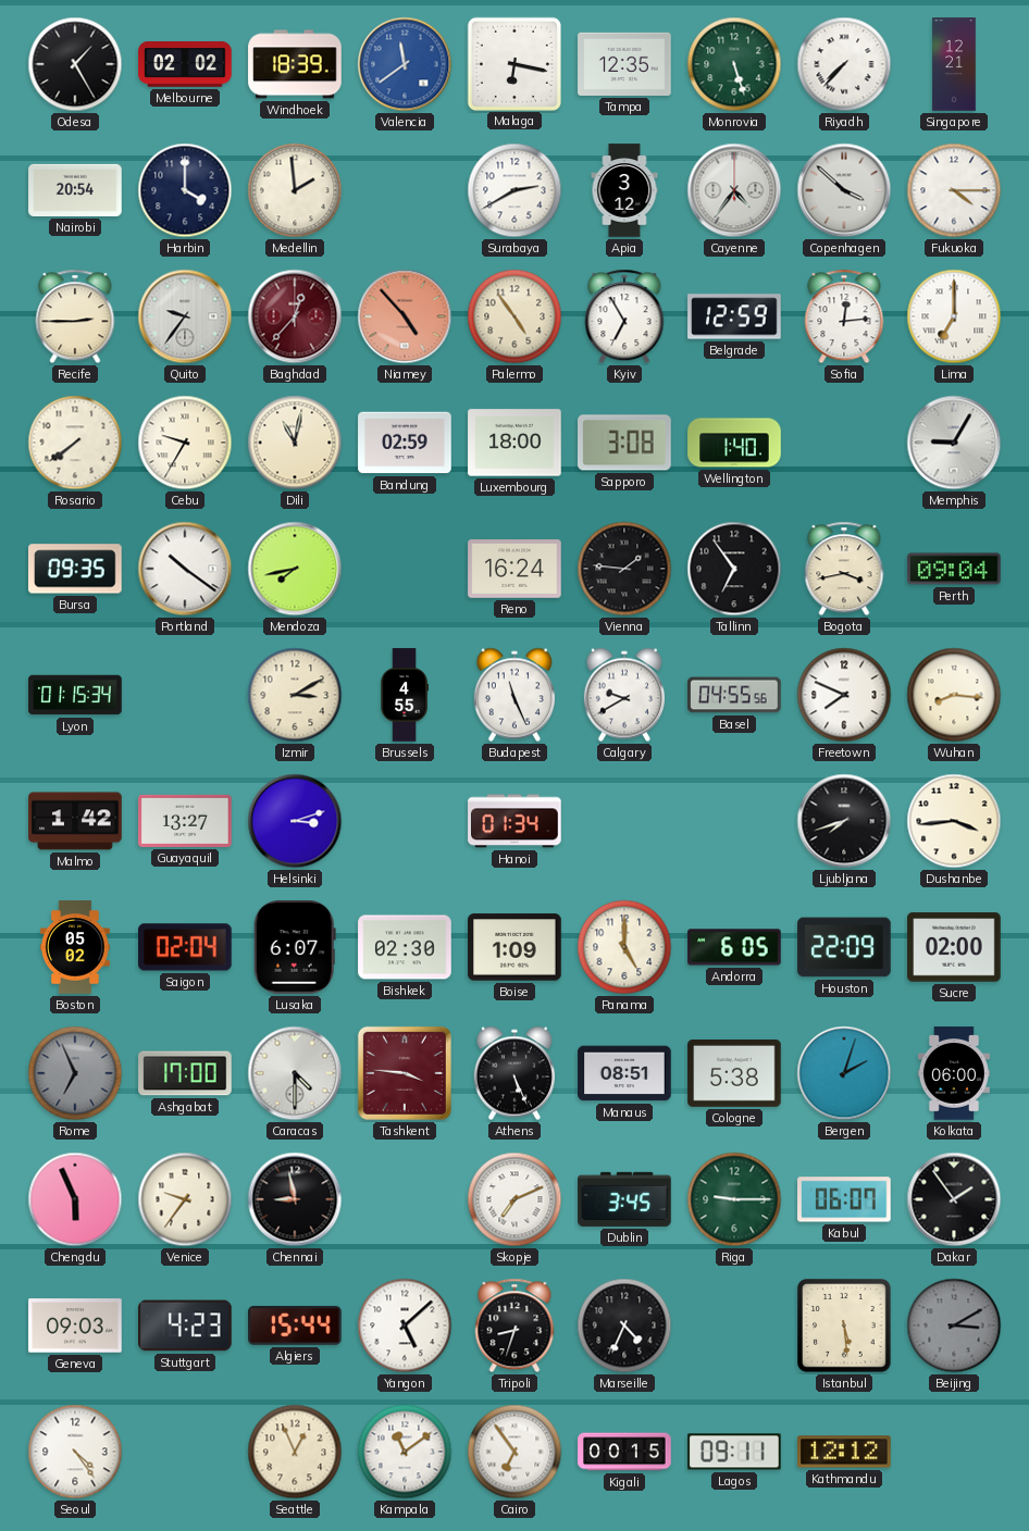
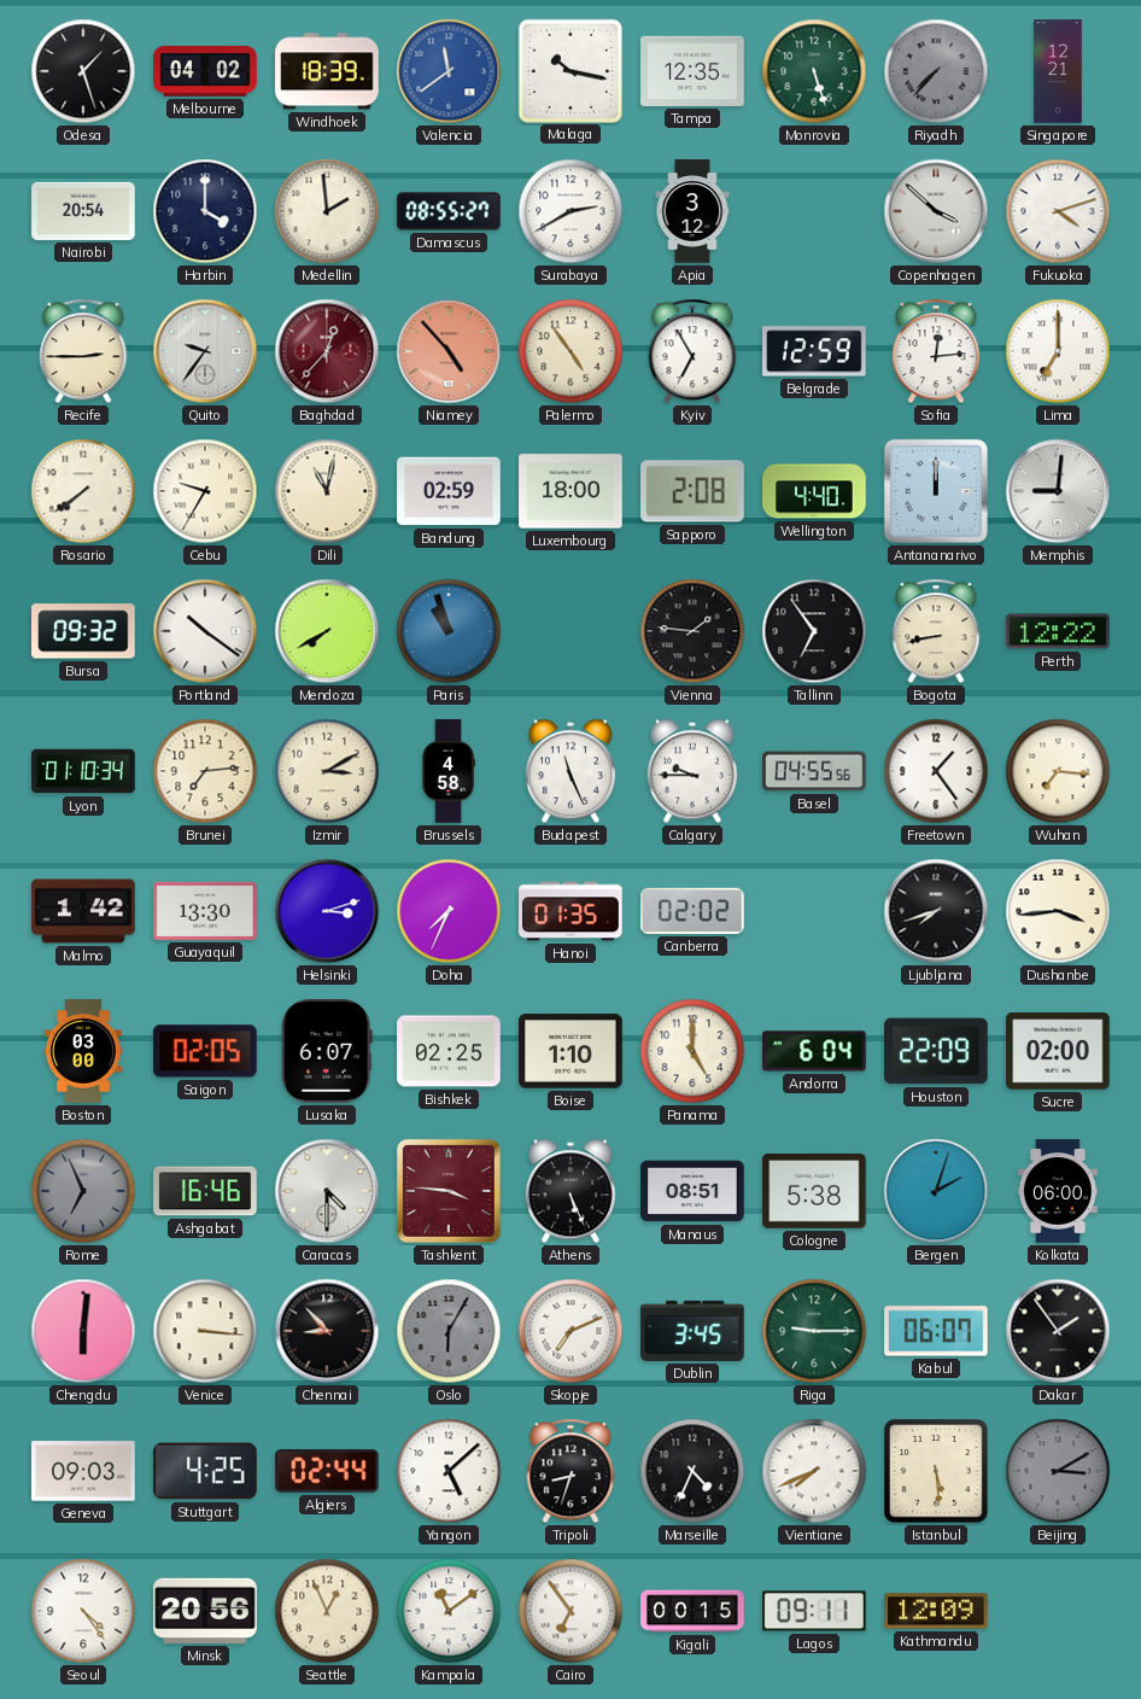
Odesa: 1:25 -> 1:27
Melbourne: 02:02 -> 04:02
Malaga: 6:17 -> 10:17
Riyadh dial: white -> grey
Damascus: none -> 08:55
Cayenne: 4:36 -> none
Fukuoka: 4:15 -> 4:12
Sapporo: 3:08 -> 2:08
Wellington: 1:40 -> 4:40
Antananarivo: none -> 12:00
Memphis: 9:05 -> 9:01
Bursa: 09:35 -> 09:32
Mendoza: 7:43 -> 7:40
Paris: none -> 10:57
Reno: 16:24 -> none
Bogota: 3:43 -> 8:43
Perth: 09:04 -> 12:22
Lyon: 01:15 -> 01:10
Brunei: none -> 7:14
Brussels: 4:55 -> 4:58
Calgary: 9:40 -> 9:45
Freetown: 7:49 -> 1:24
Wuhan: 8:16 -> 7:16
Guayaquil: 13:27 -> 13:30
Doha: none -> 7:34
Hanoi: 01:34 -> 01:35
Canberra: none -> 02:02
Boston: 05:02 -> 03:00
Saigon: 02:04 -> 02:05
Bishkek: 02:30 -> 02:25
Boise: 1:09 -> 1:10
Andorra: 6:05 -> 6:04
Ashgabat: 17:00 -> 16:46
Chengdu: 5:56 -> 6:01
Venice: 9:36 -> 3:16
Chennai: 8:58 -> 8:53
Oslo: none -> 6:05
Stuttgart: 4:23 -> 4:25
Algiers: 15:44 -> 02:44
Vientiane: none -> 7:41
Minsk: none -> 20:56
Kathmandu: 12:12 -> 12:09
